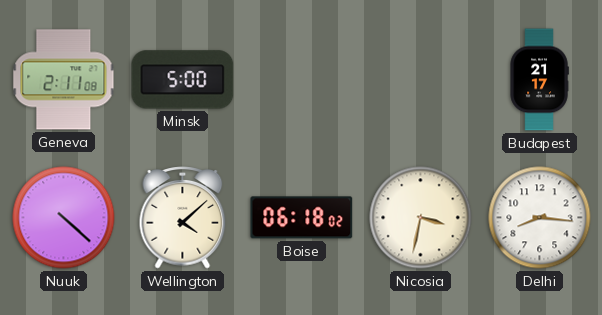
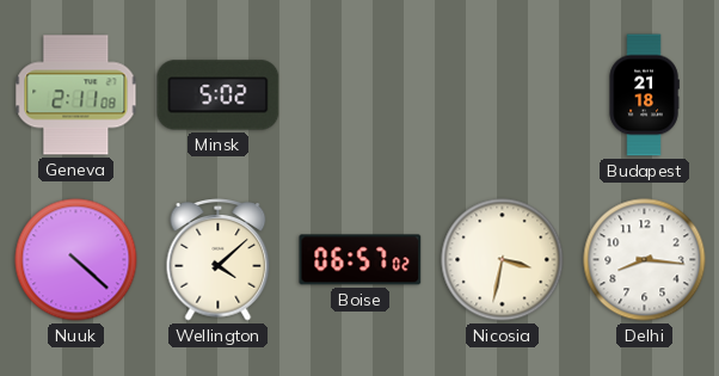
Minsk: 5:00 -> 5:02
Budapest: 21:17 -> 21:18
Boise: 06:18 -> 06:57
